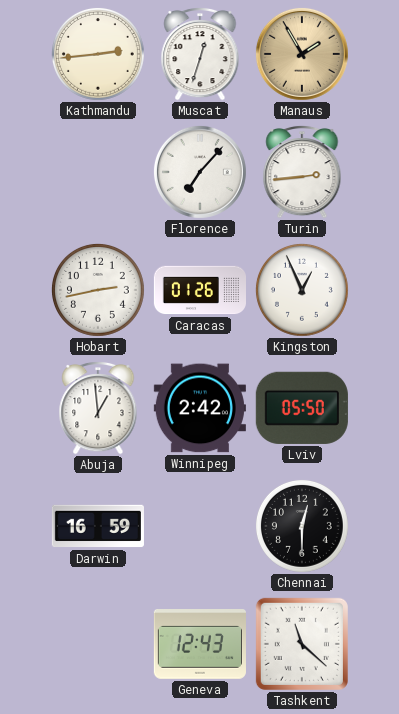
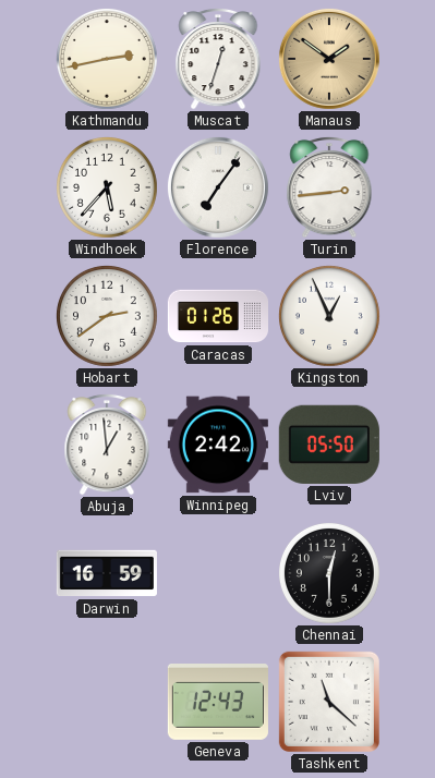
Kathmandu: 2:44 -> 2:43
Manaus: 1:55 -> 1:51
Windhoek: none -> 5:37
Florence: 7:07 -> 7:06
Hobart: 2:43 -> 2:39
